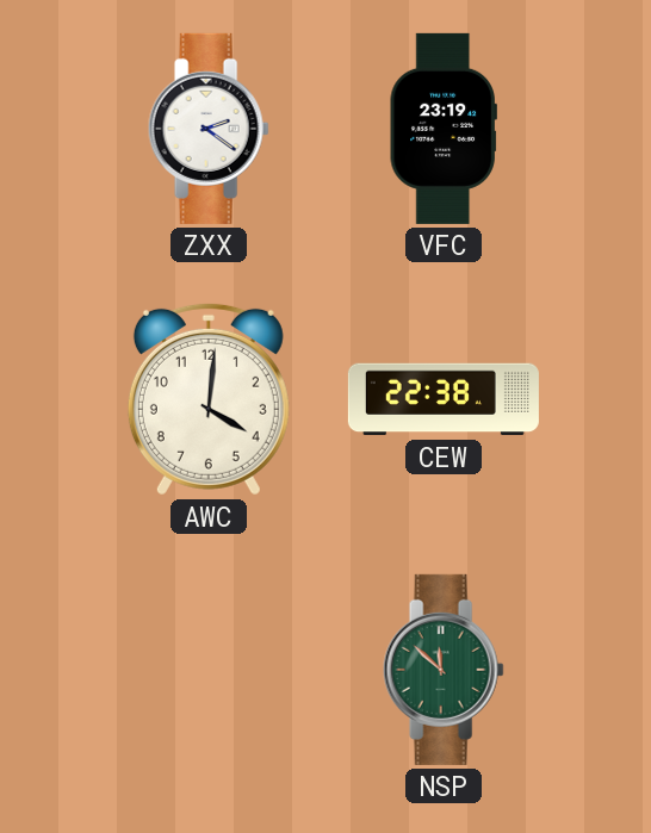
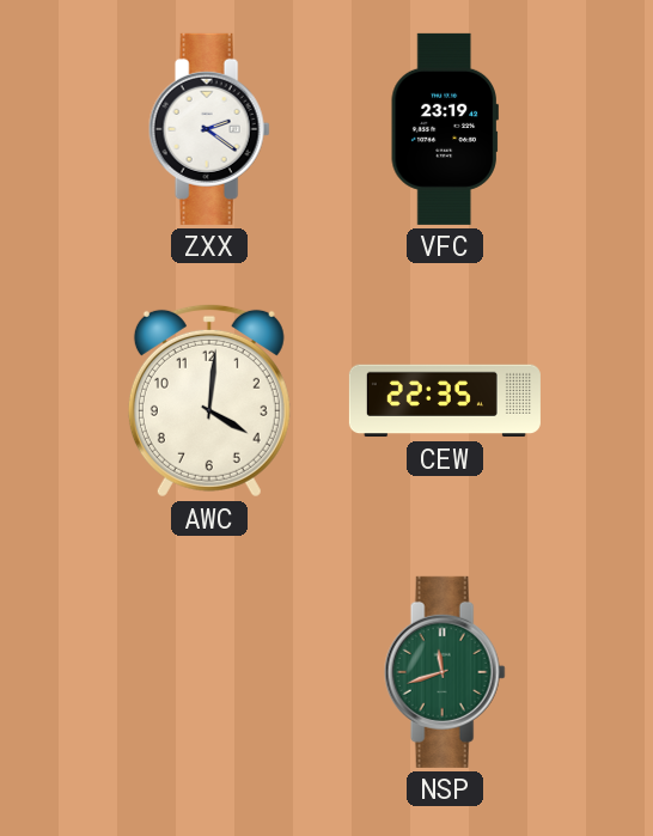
CEW: 22:38 -> 22:35
NSP: 11:52 -> 11:42
